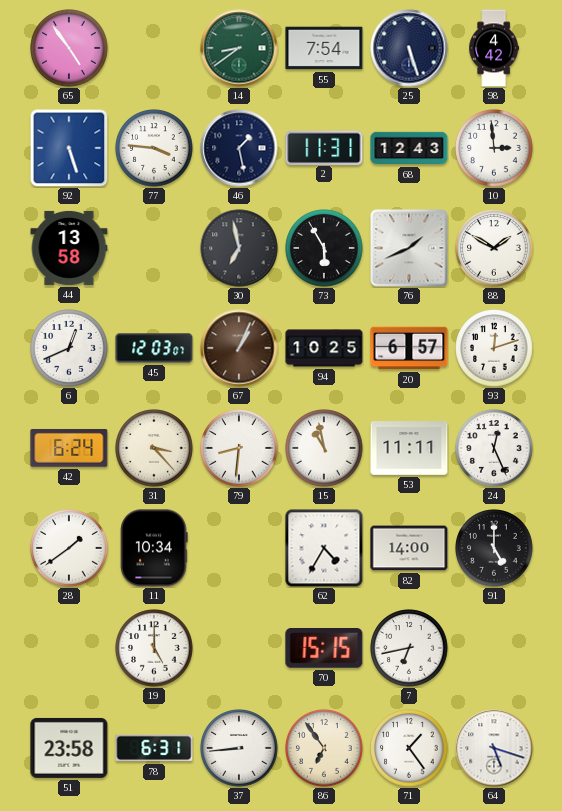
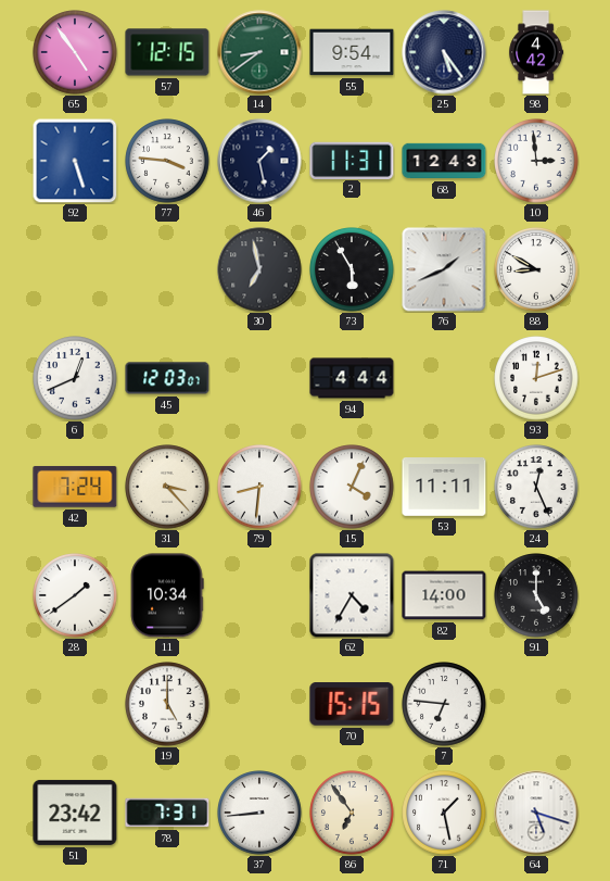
57: none -> 12:15
55: 7:54 -> 9:54
25: 5:27 -> 5:24
44: 13:58 -> none
88: 1:50 -> 8:50
67: 1:04 -> none
94: 10:25 -> 4:44
20: 6:57 -> none
42: 6:24 -> 7:24
15: 10:58 -> 4:04
7: 6:43 -> 6:46
51: 23:58 -> 23:42
78: 6:31 -> 7:31
71: 1:24 -> 1:28
